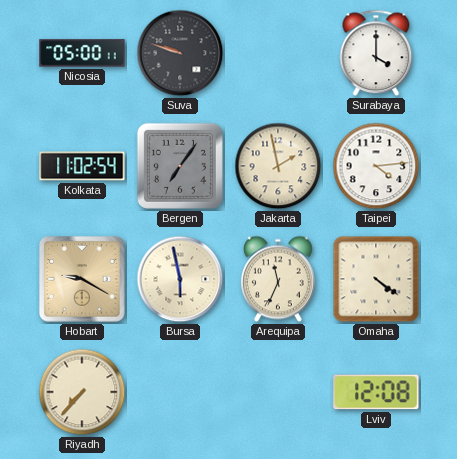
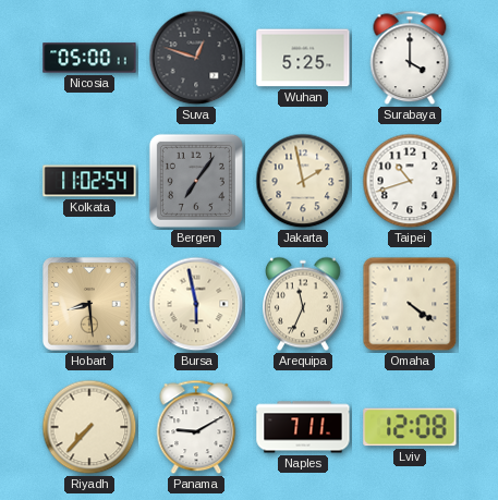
Suva: 9:48 -> 12:48
Wuhan: none -> 5:25
Taipei: 4:14 -> 10:42
Hobart: 9:20 -> 8:29
Panama: none -> 9:10
Naples: none -> 7:11
